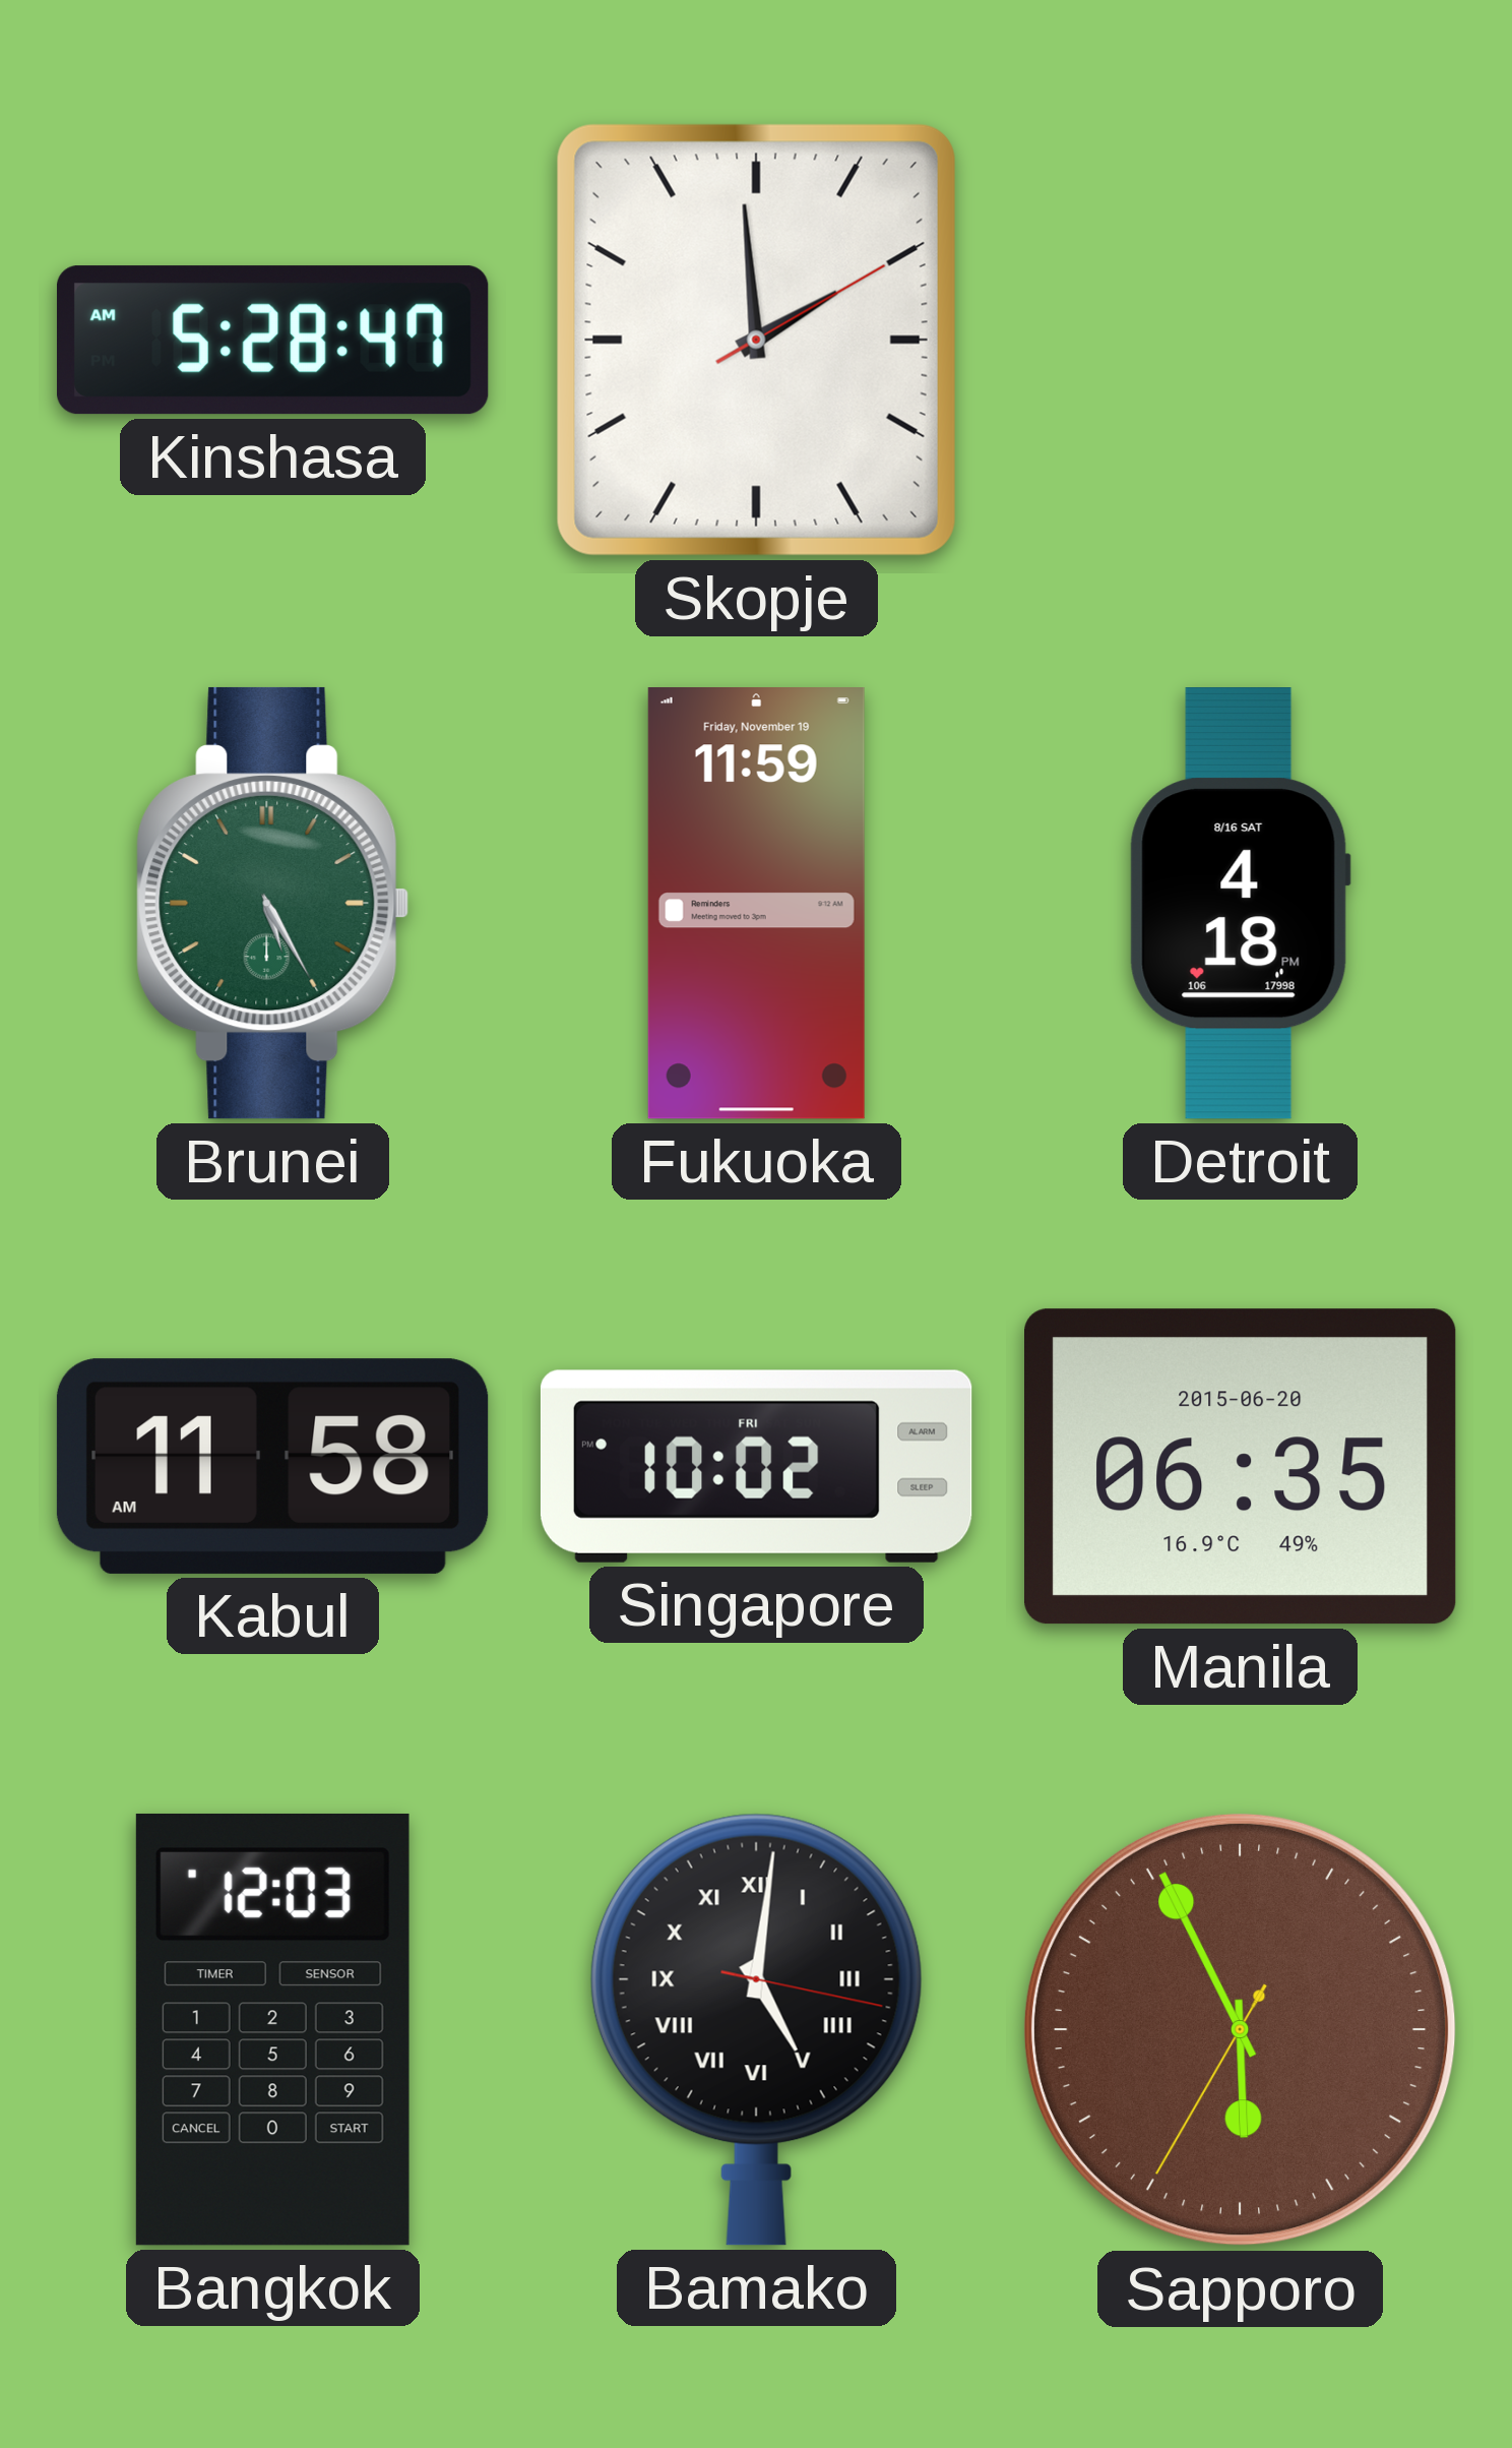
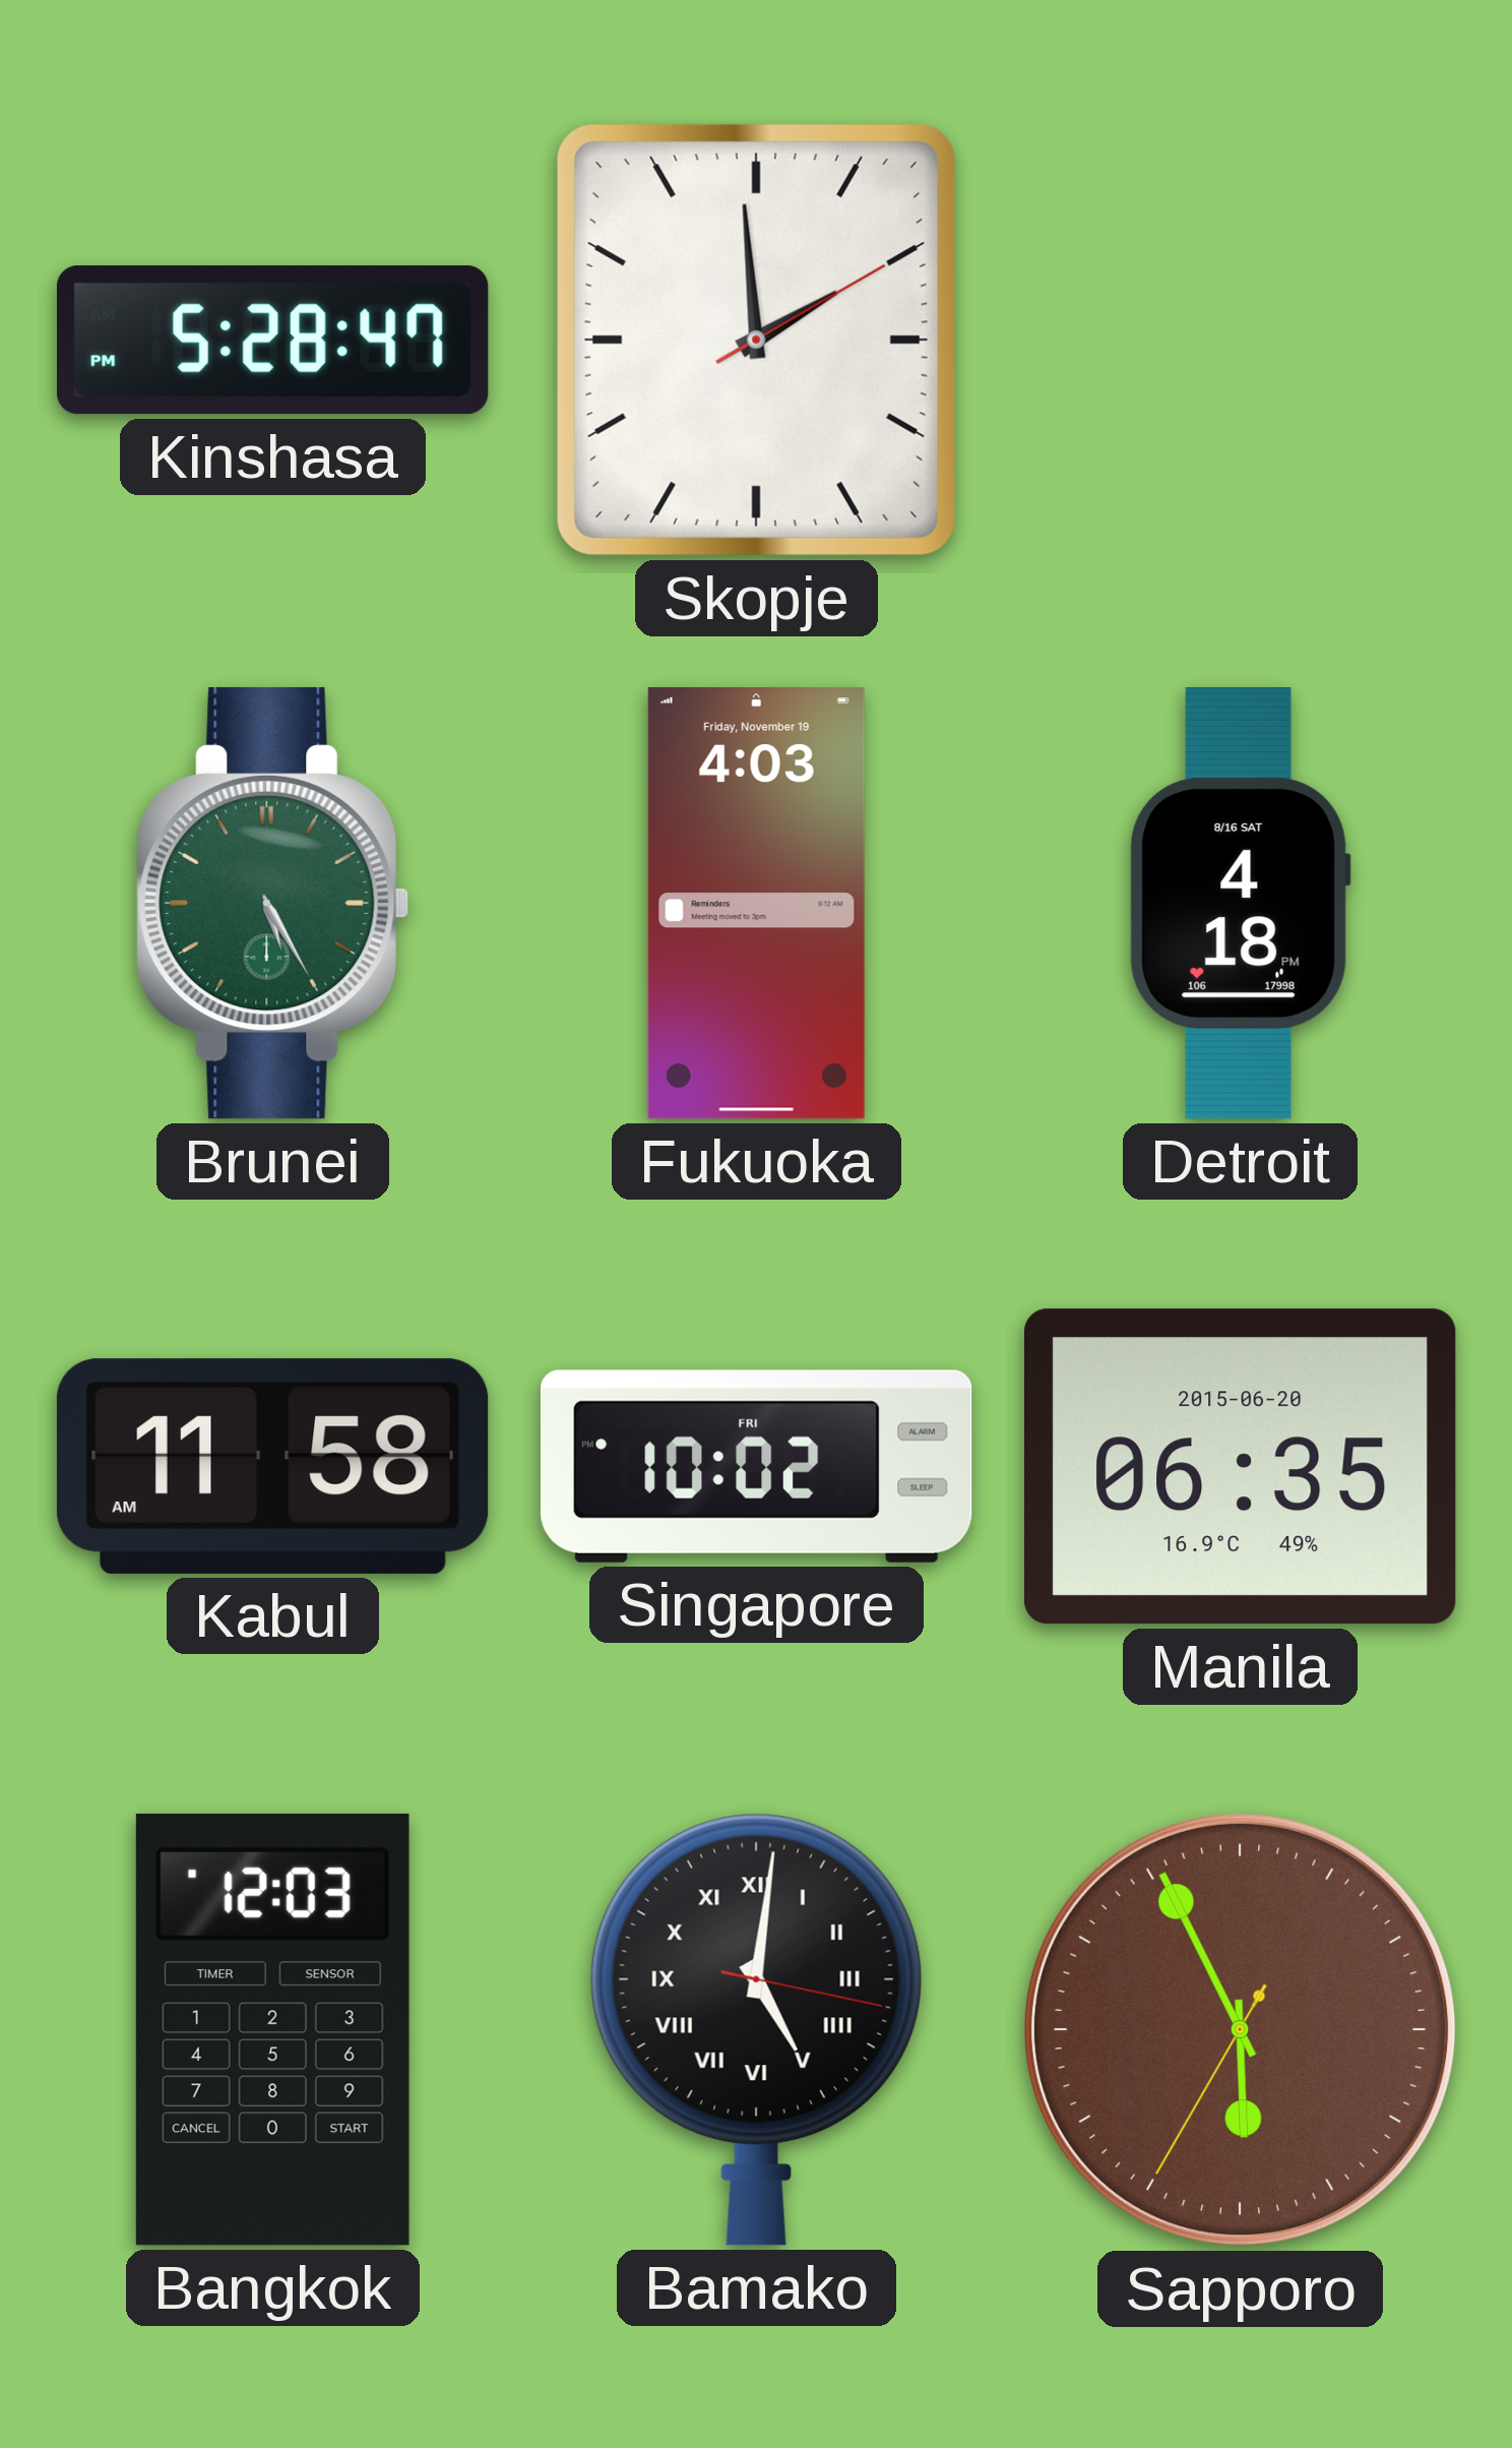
Kinshasa: 5:28:47 AM -> 5:28:47 PM
Fukuoka: 11:59 -> 4:03
